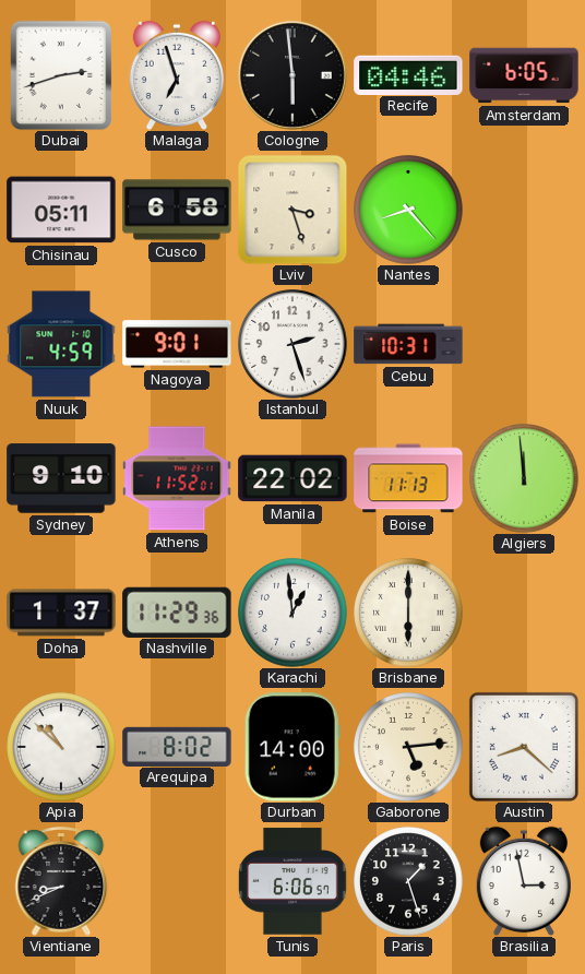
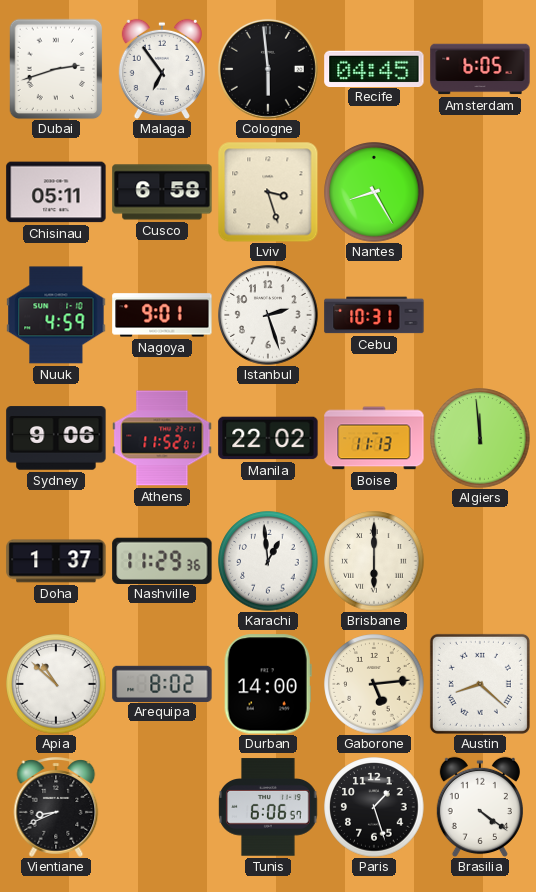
Malaga: 6:57 -> 6:54
Recife: 04:46 -> 04:45
Nantes: 8:23 -> 8:25
Sydney: 9:10 -> 9:06
Brasilia: 2:58 -> 4:21
